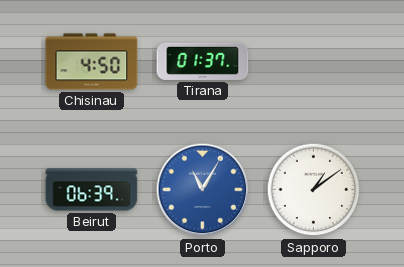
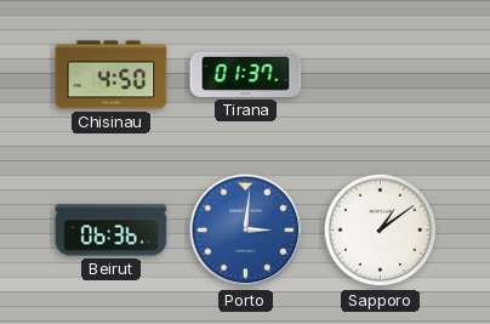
Beirut: 06:39 -> 06:36
Porto: 11:05 -> 3:01
